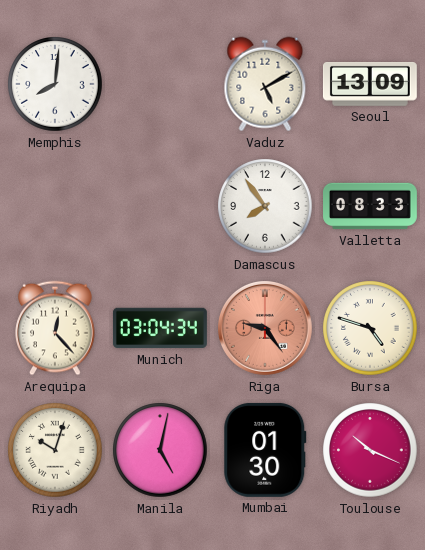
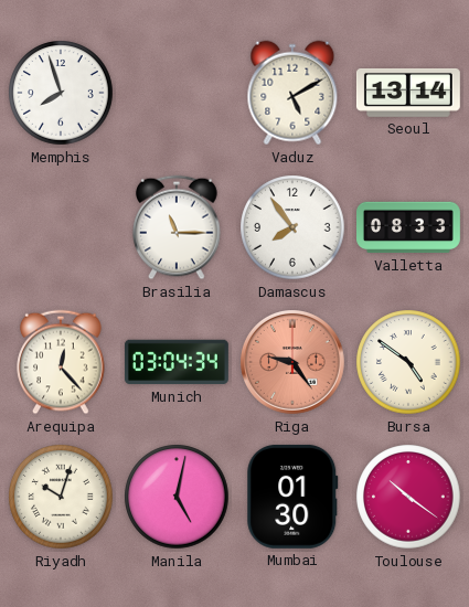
Memphis: 8:01 -> 7:57
Seoul: 13:09 -> 13:14
Brasilia: none -> 11:15
Bursa: 4:48 -> 4:51
Toulouse: 10:19 -> 10:21
